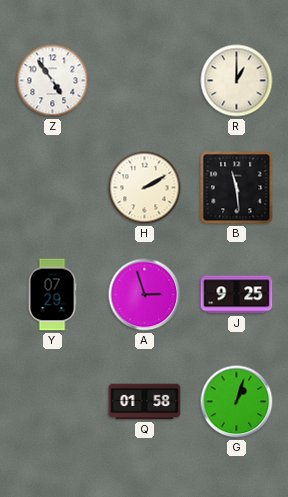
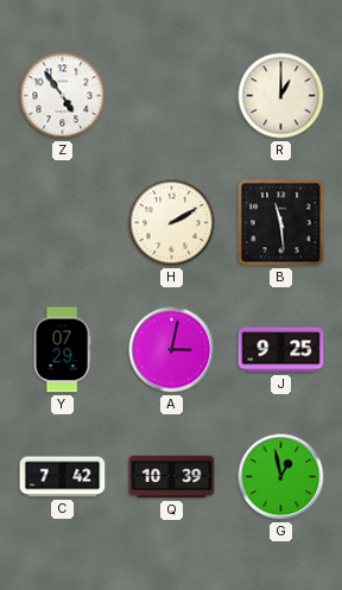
A: 2:57 -> 3:02
C: none -> 7:42
Q: 01:58 -> 10:39
G: 1:03 -> 12:58
